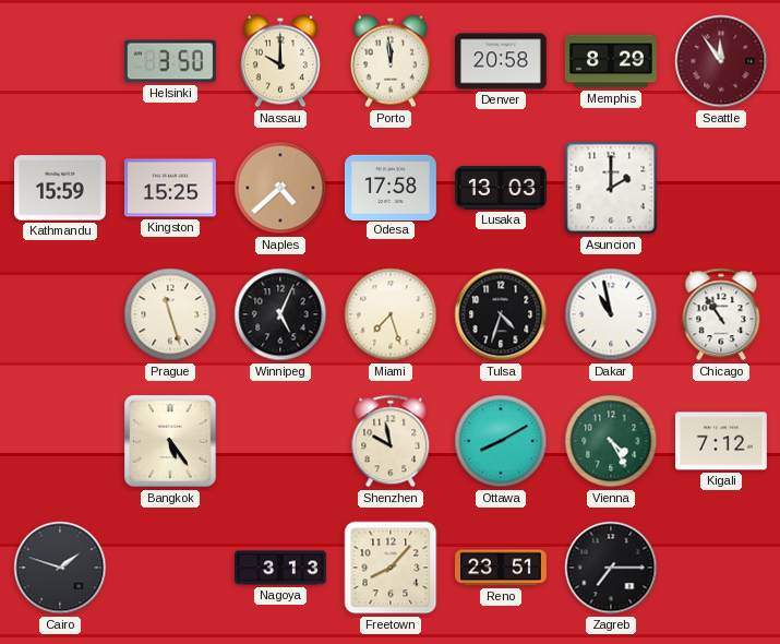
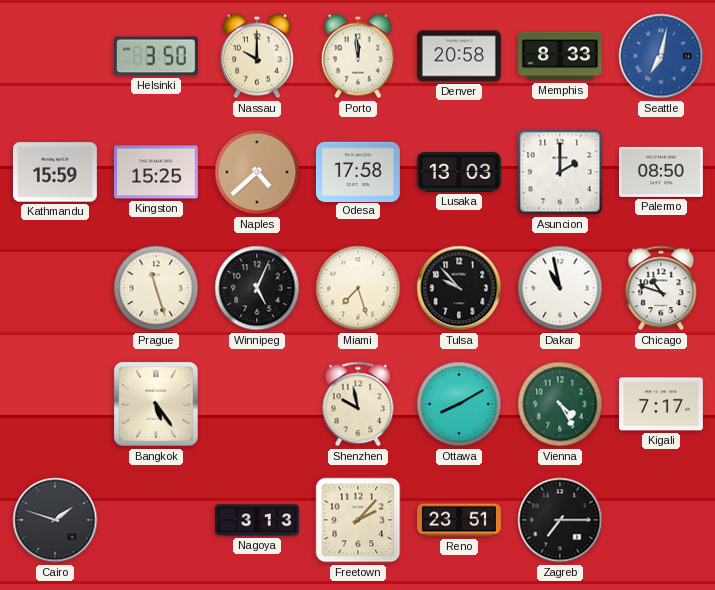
Memphis: 8:29 -> 8:33
Seattle: 11:54 -> 7:02
Seattle dial: burgundy -> blue
Palermo: none -> 08:50
Tulsa: 4:33 -> 9:53
Chicago: 10:54 -> 10:48
Kigali: 7:12 -> 7:17
Freetown: 8:07 -> 2:07
